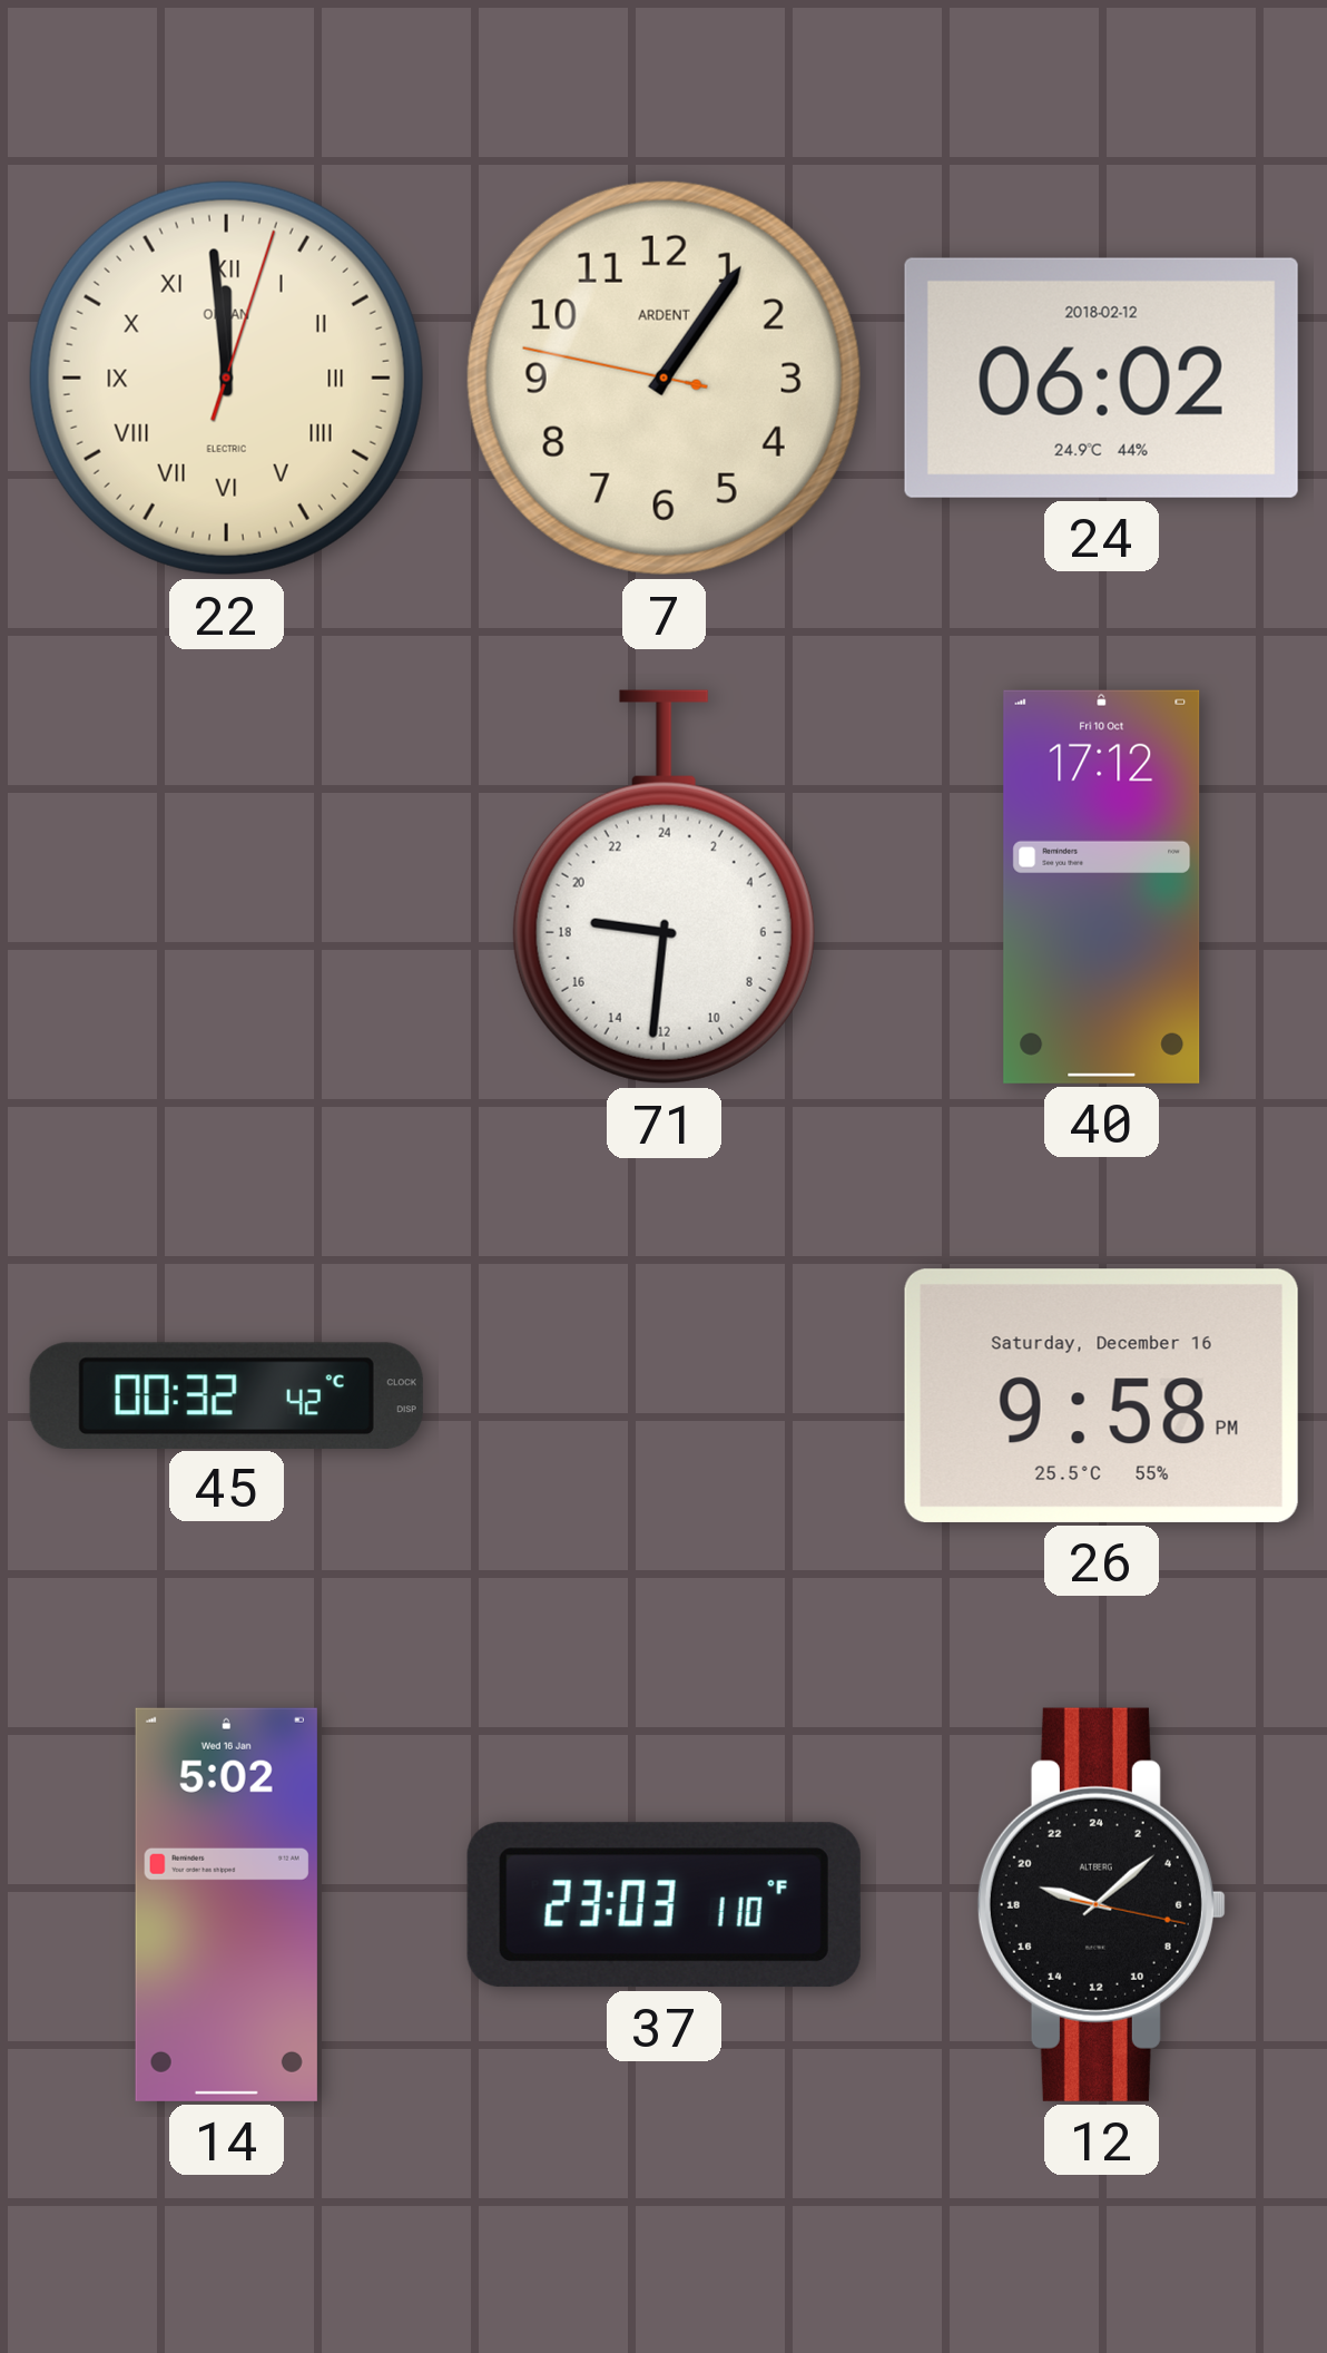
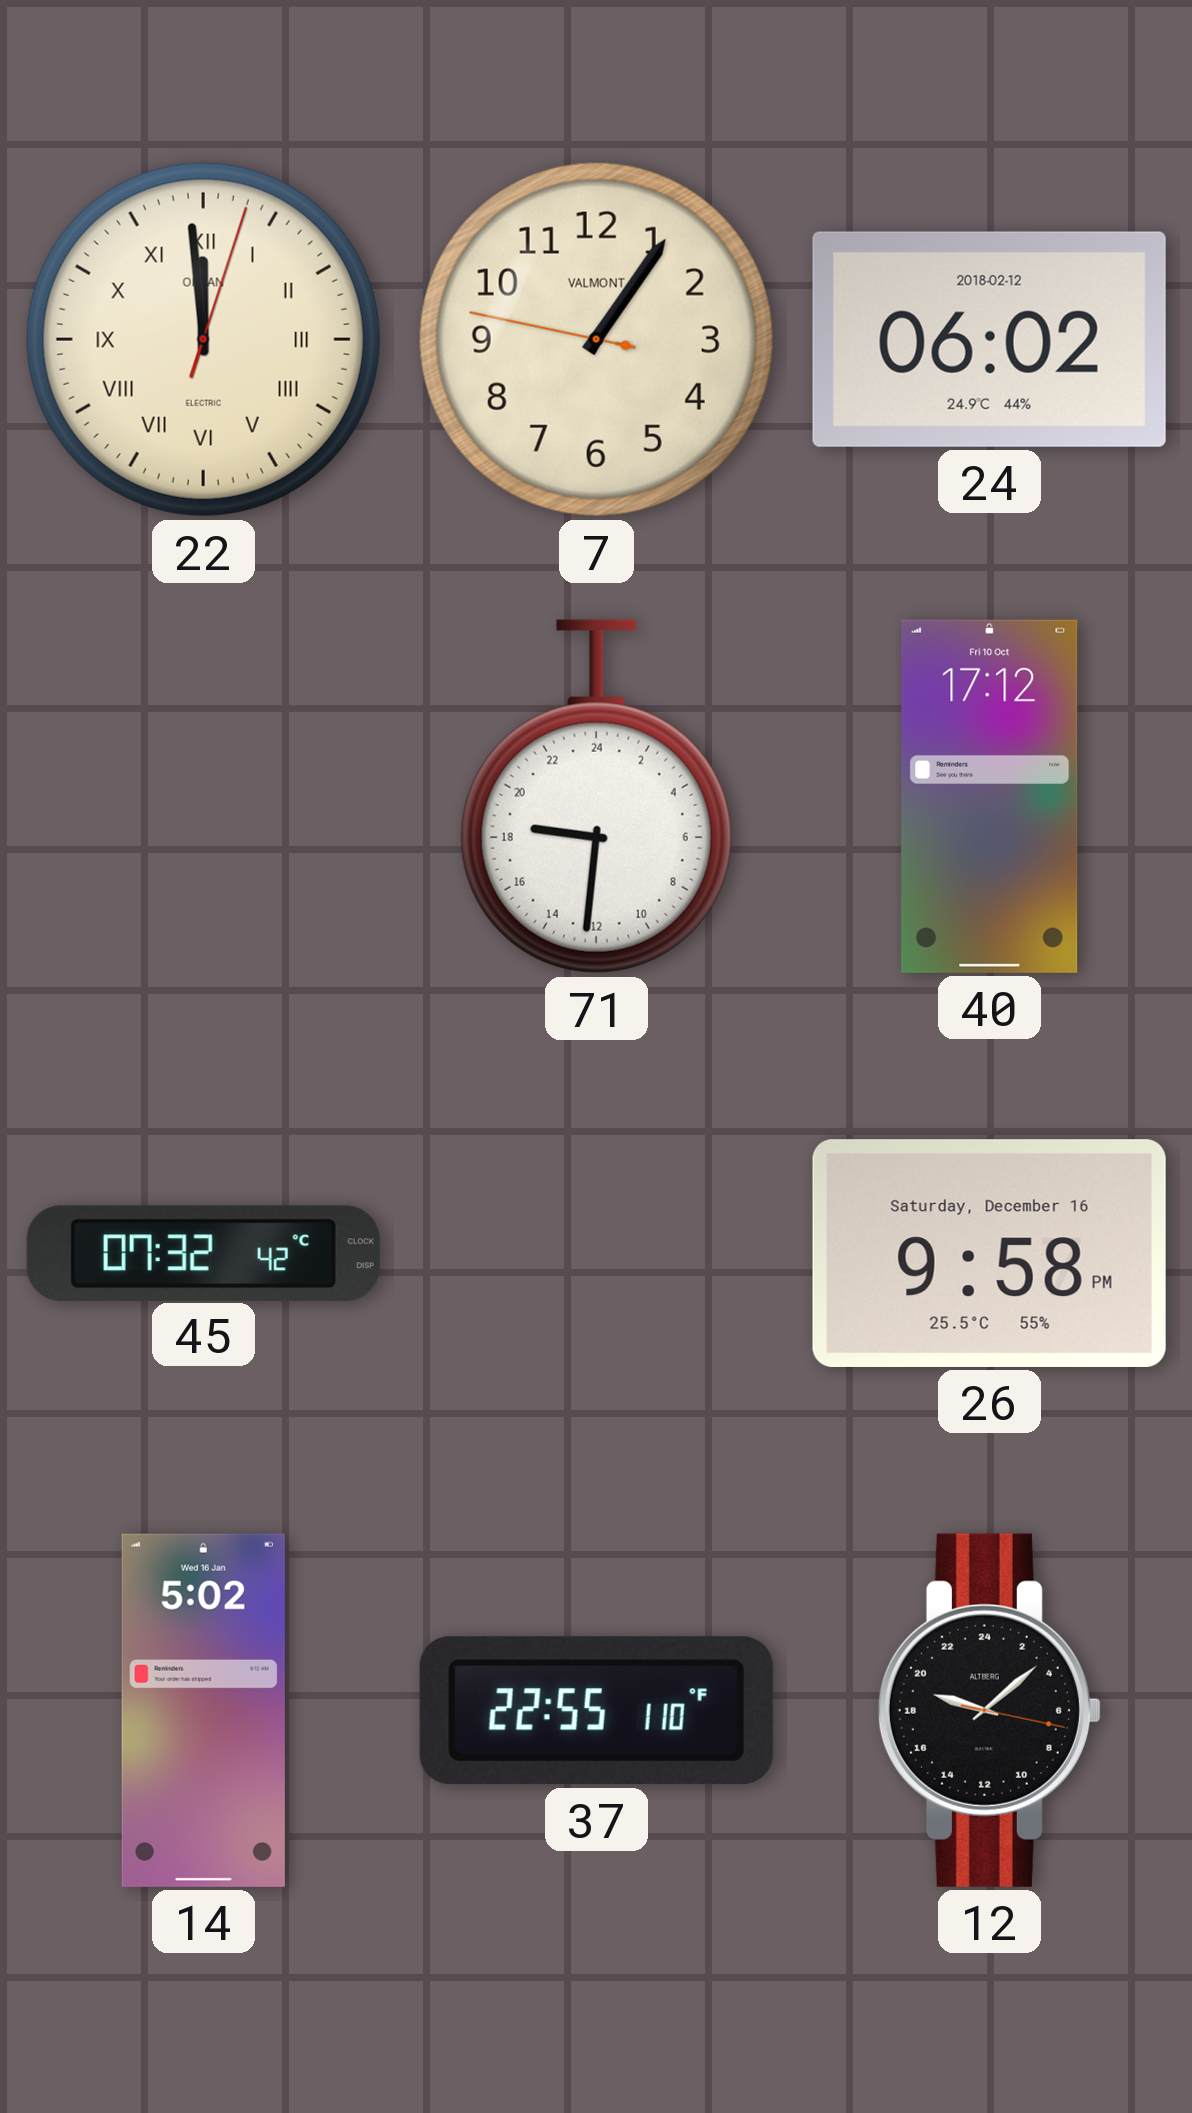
7 brand: ARDENT -> VALMONT
45: 00:32 -> 07:32
37: 23:03 -> 22:55
